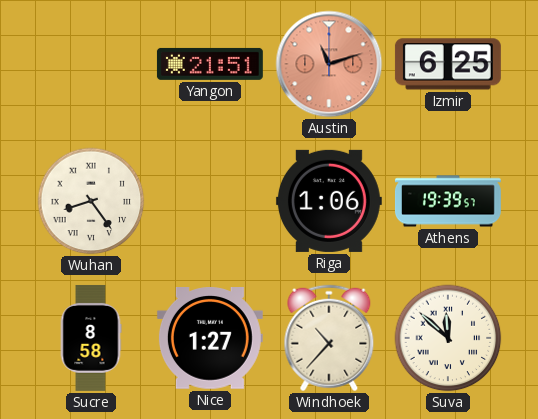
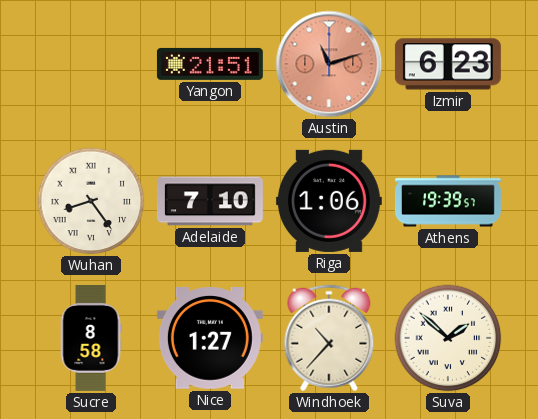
Izmir: 6:25 -> 6:23
Adelaide: none -> 7:10
Suva: 11:52 -> 1:52
